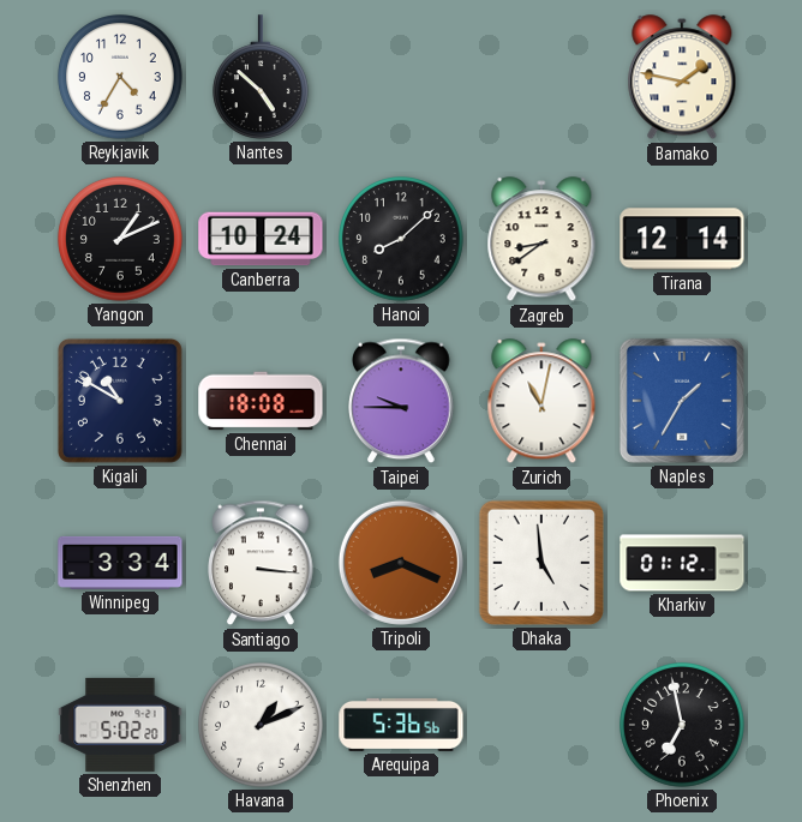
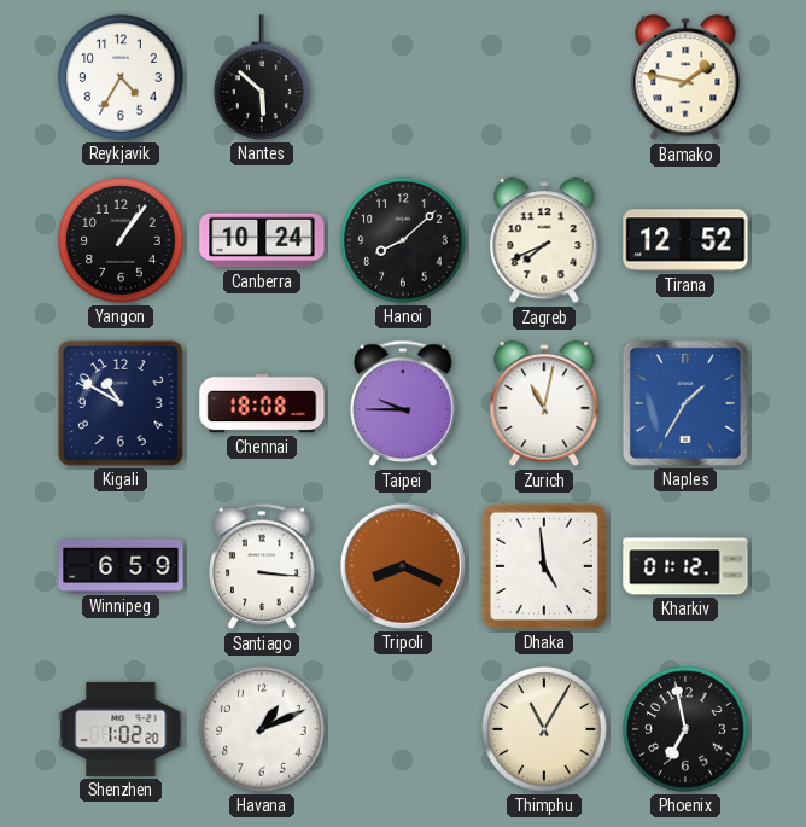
Nantes: 4:52 -> 5:52
Yangon: 1:11 -> 1:06
Zagreb: 8:39 -> 7:41
Tirana: 12:14 -> 12:52
Winnipeg: 3:34 -> 6:59
Shenzhen: 5:02 -> 1:02
Arequipa: 5:36 -> none
Thimphu: none -> 11:05
